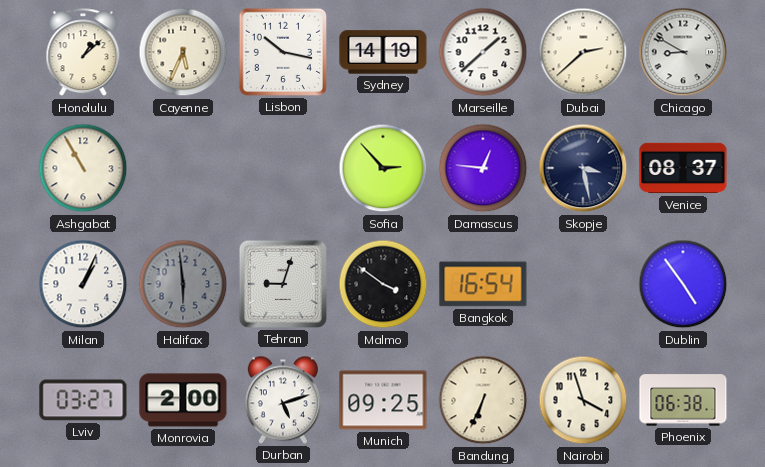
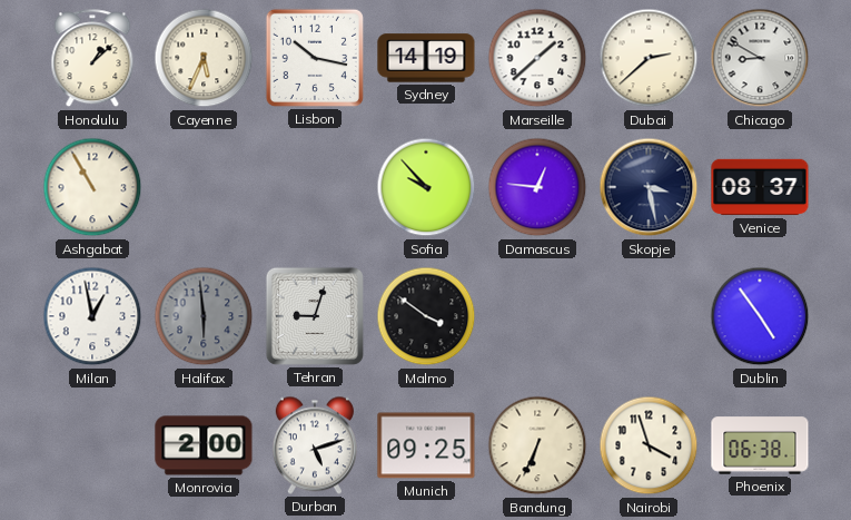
Sofia: 2:53 -> 9:53
Milan: 1:04 -> 12:58
Bangkok: 16:54 -> none
Lviv: 03:27 -> none
